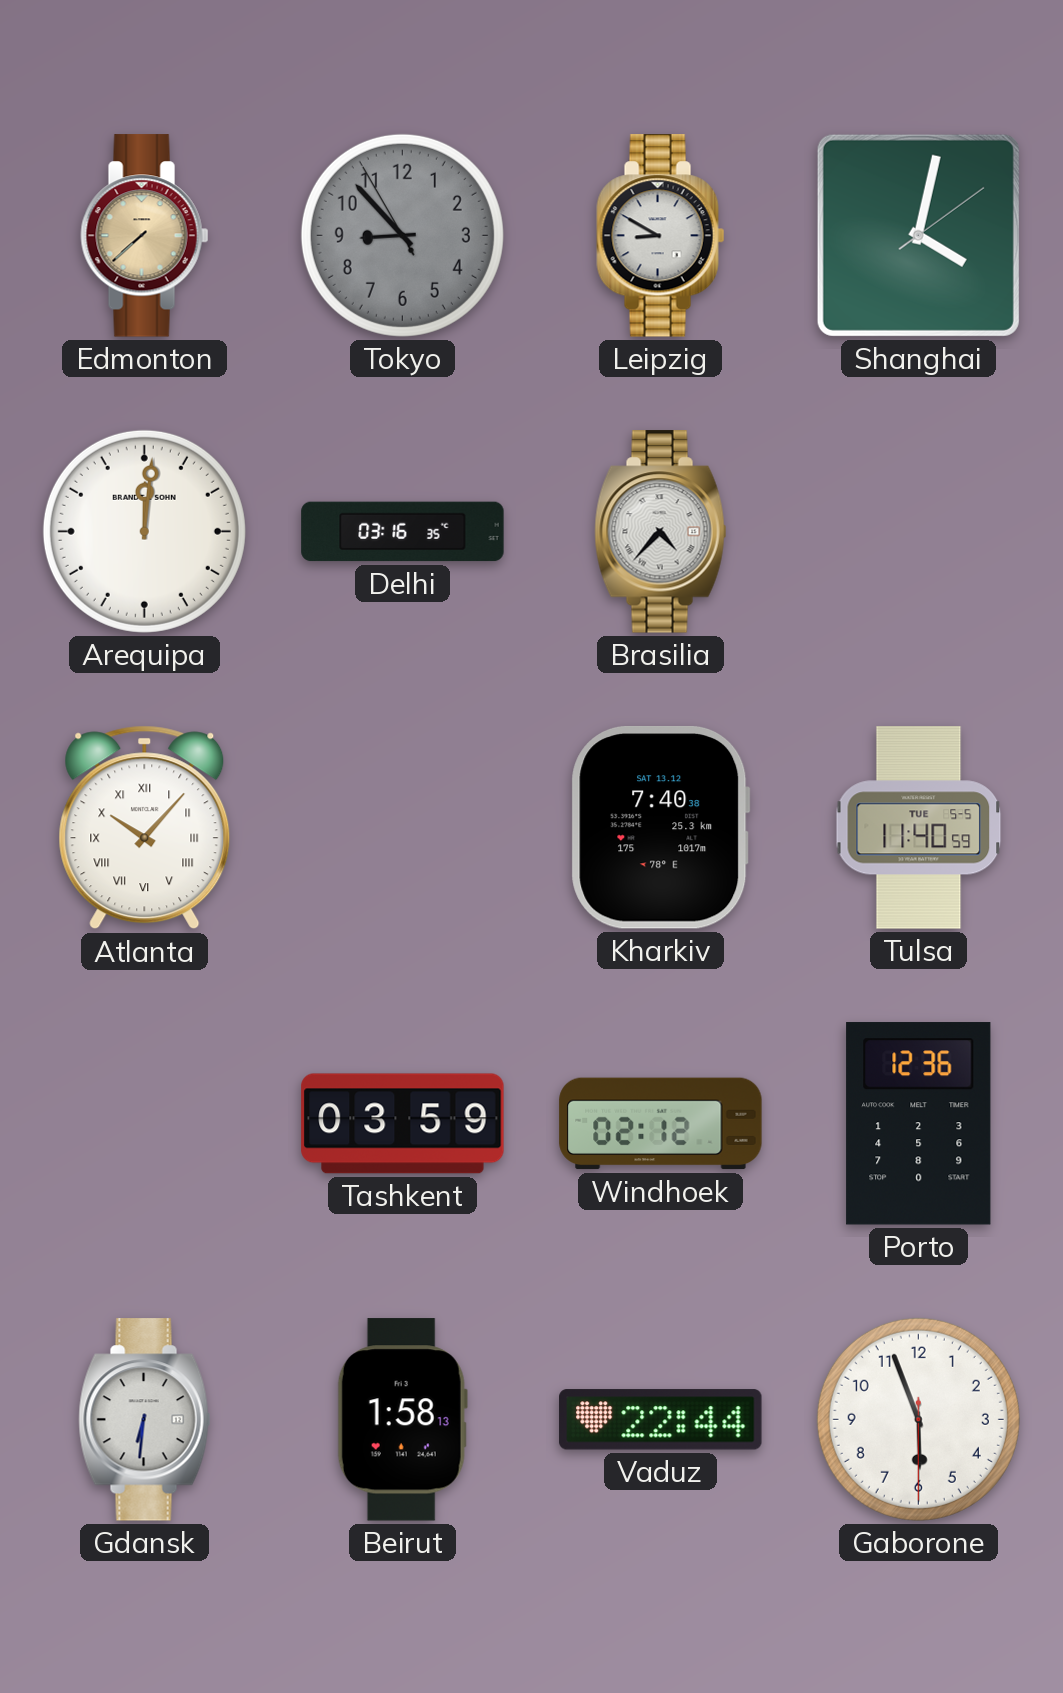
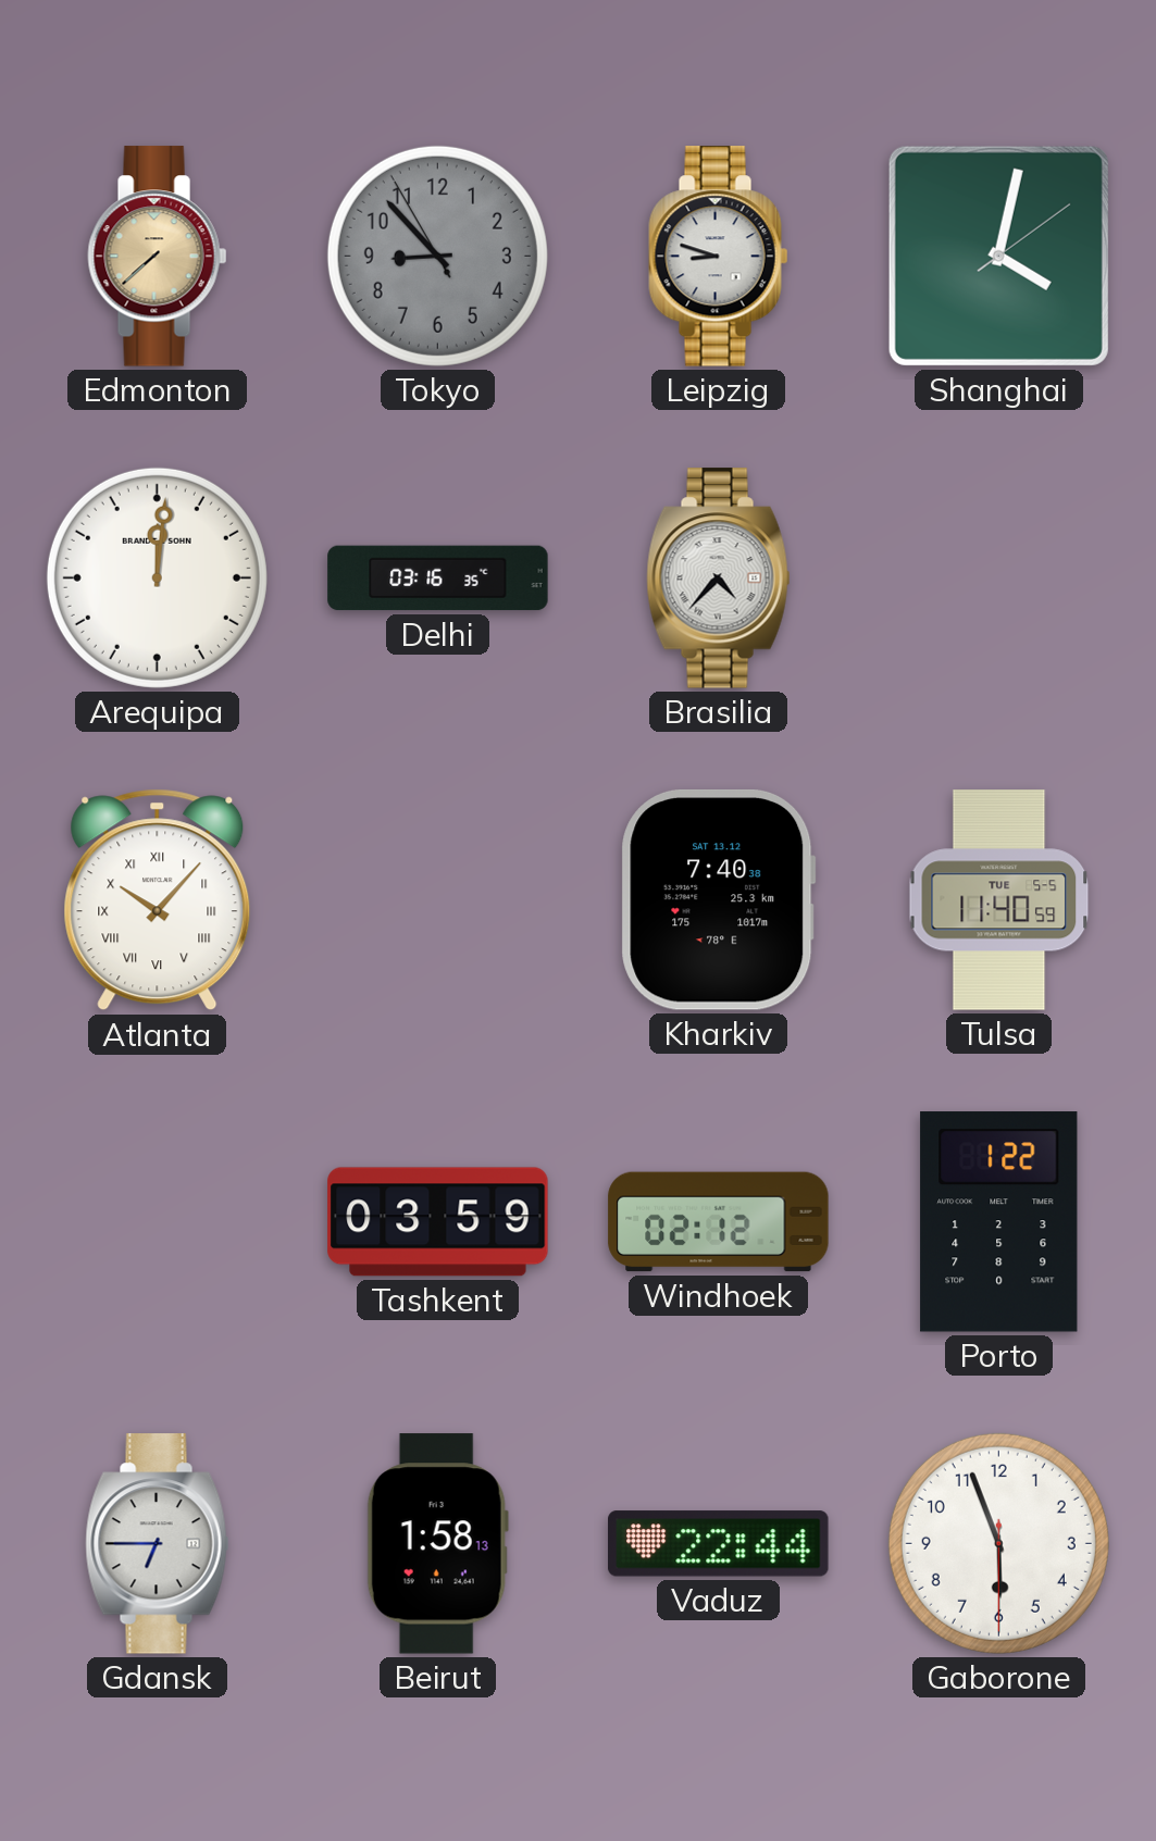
Leipzig: 8:50 -> 8:48
Porto: 12:36 -> 1:22
Gdansk: 6:31 -> 6:45
